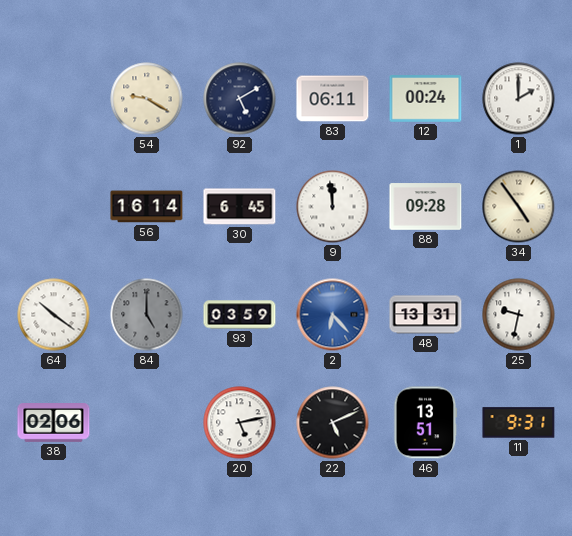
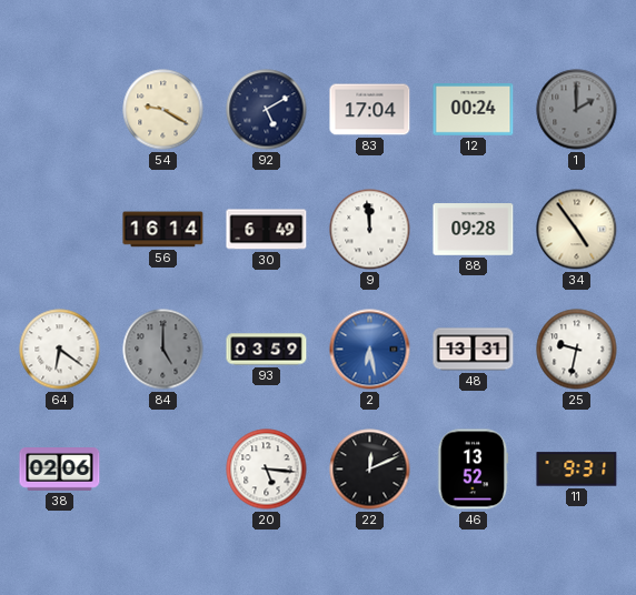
83: 06:11 -> 17:04
1 dial: white -> grey
30: 6:45 -> 6:49
64: 10:21 -> 6:21
2: 6:23 -> 6:28
20: 5:13 -> 5:16
22: 5:11 -> 12:11
46: 13:51 -> 13:52
